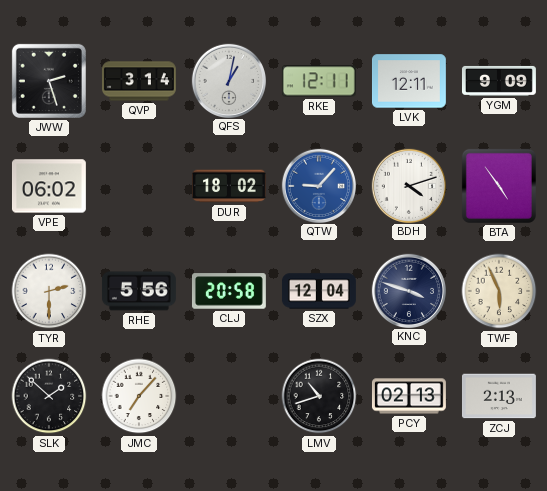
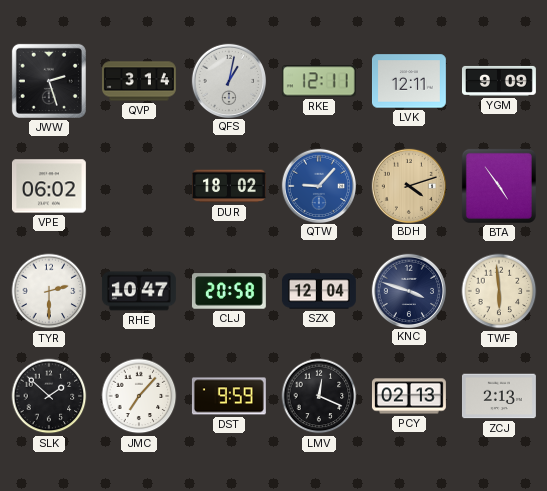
BDH dial: white -> champagne
RHE: 5:56 -> 10:47
TWF: 5:56 -> 5:59
DST: none -> 9:59
LMV: 10:42 -> 12:19
